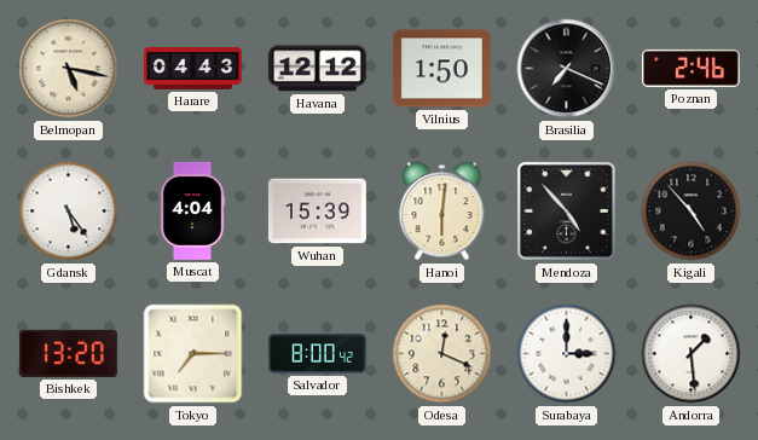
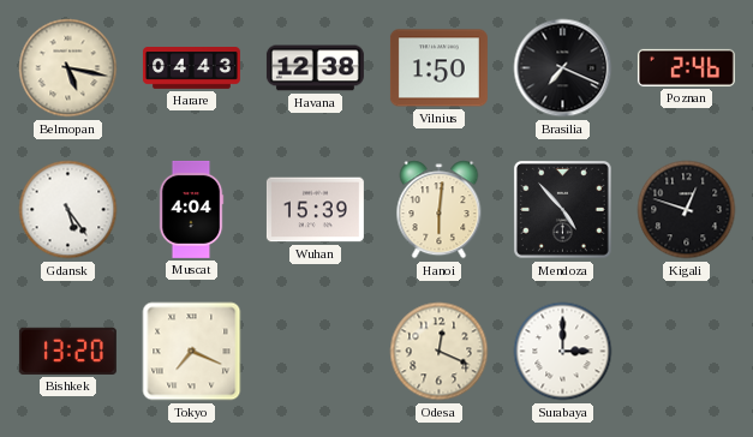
Havana: 12:12 -> 12:38
Kigali: 4:53 -> 12:48
Tokyo: 7:15 -> 7:19
Salvador: 8:00 -> none
Andorra: 1:29 -> none
